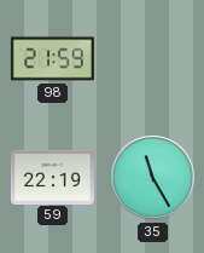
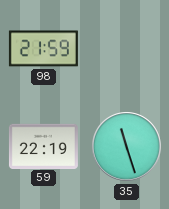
35: 11:25 -> 11:27
